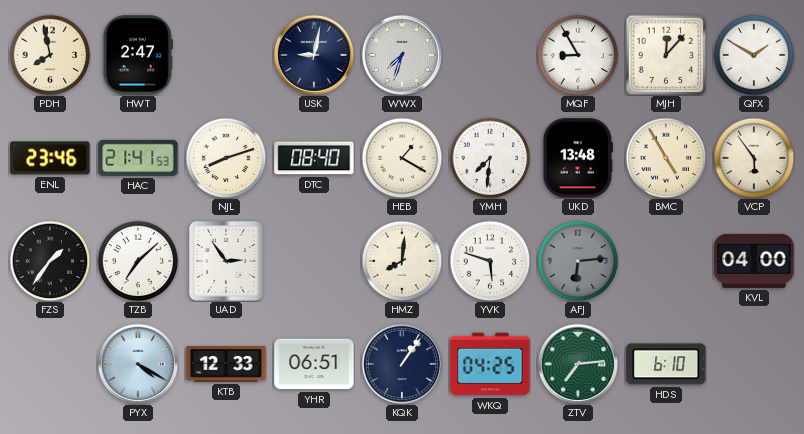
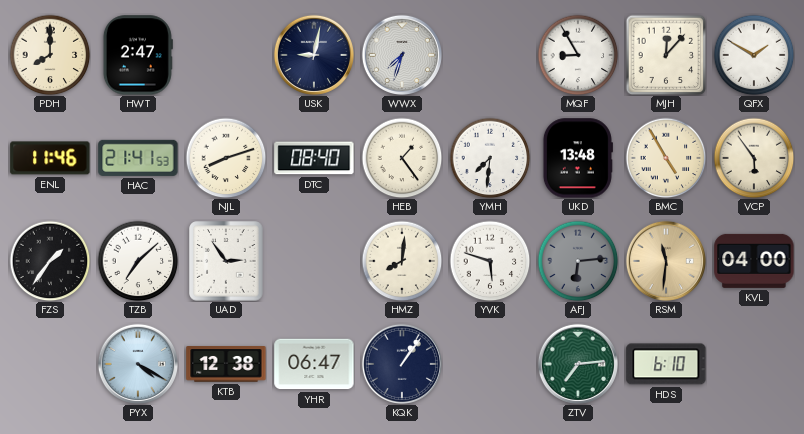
PDH: 7:58 -> 8:00
ENL: 23:46 -> 11:46
HEB: 1:20 -> 1:24
RSM: none -> 11:31
KTB: 12:33 -> 12:38
YHR: 06:51 -> 06:47
WKQ: 04:25 -> none
